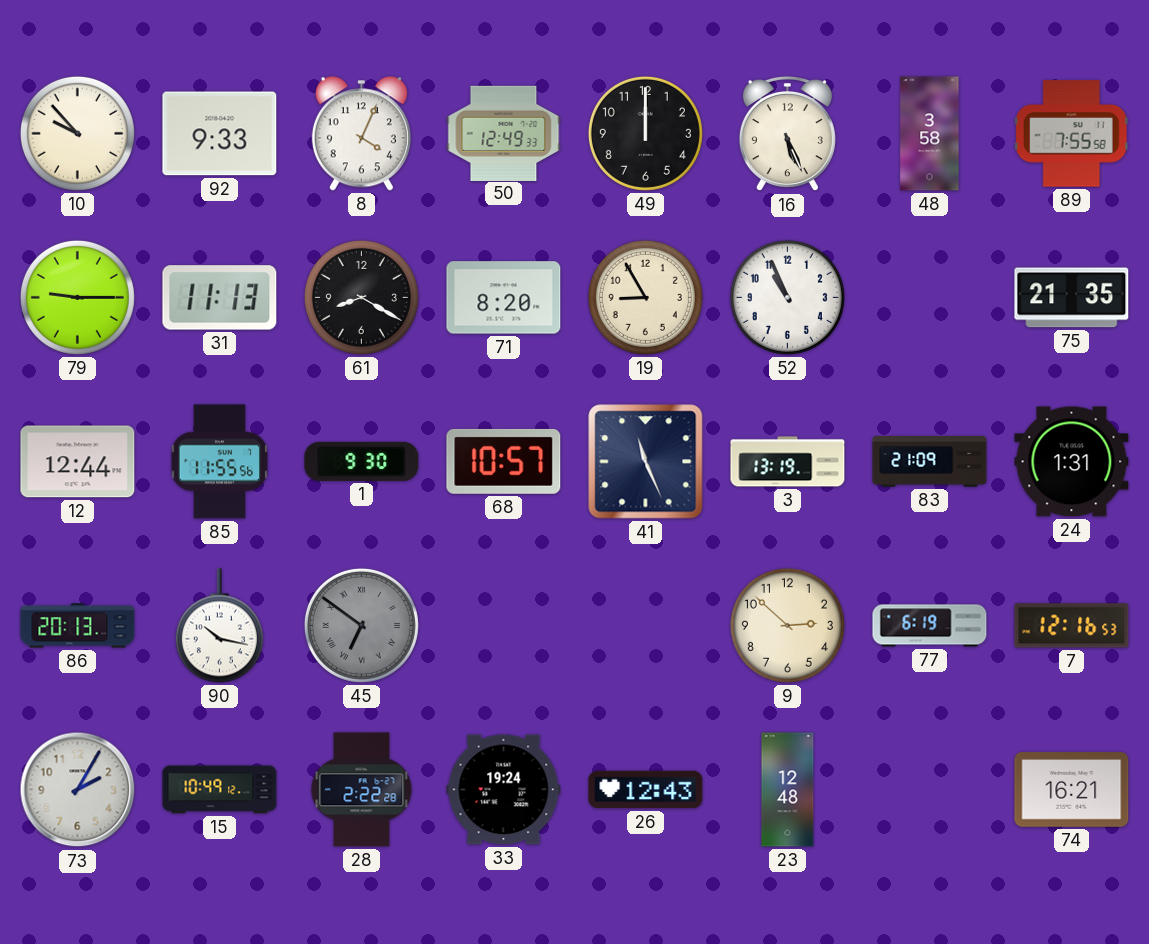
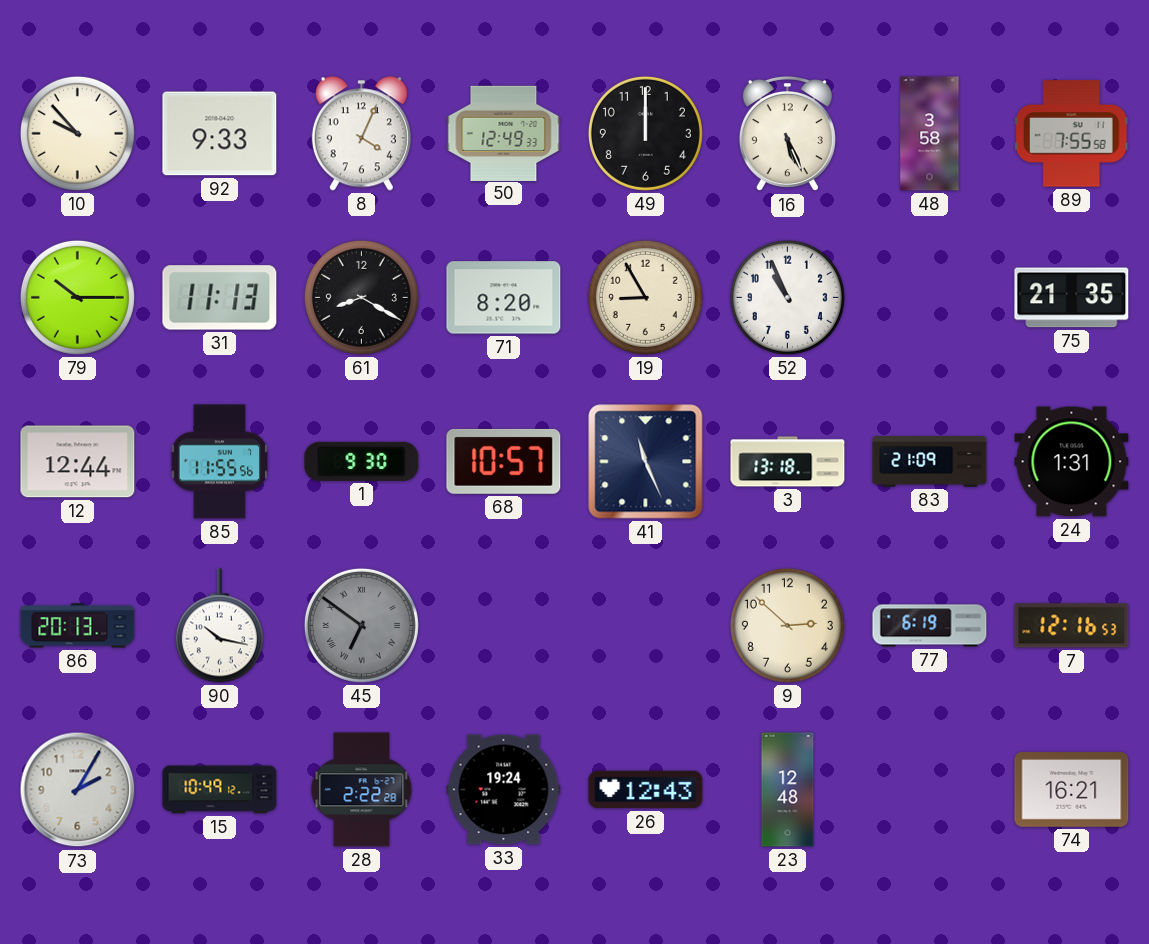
79: 9:15 -> 10:15
3: 13:19 -> 13:18
